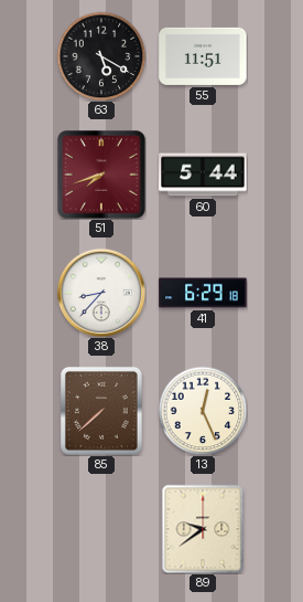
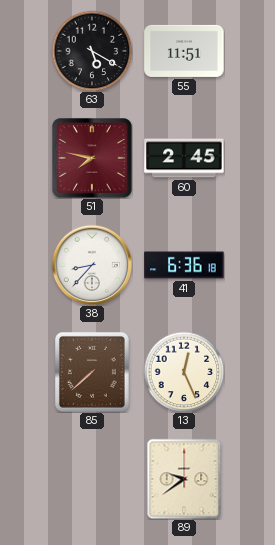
51: 7:42 -> 7:47
60: 5:44 -> 2:45
41: 6:29 -> 6:36
